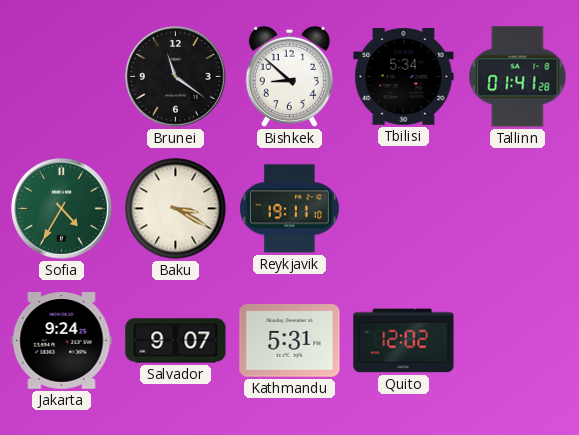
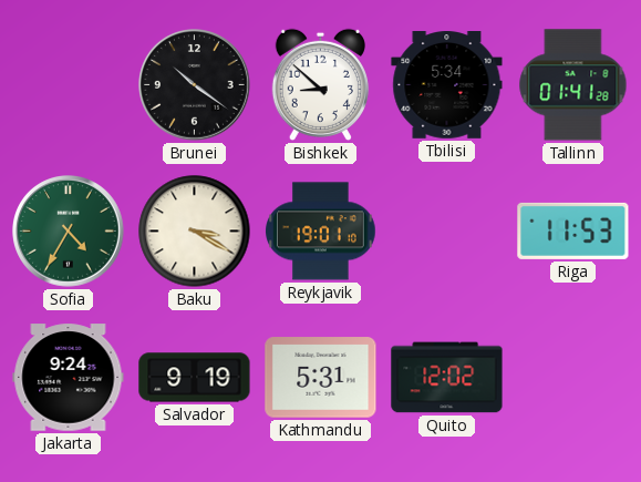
Brunei: 11:21 -> 10:21
Reykjavik: 19:11 -> 19:01
Riga: none -> 11:53
Salvador: 9:07 -> 9:19
